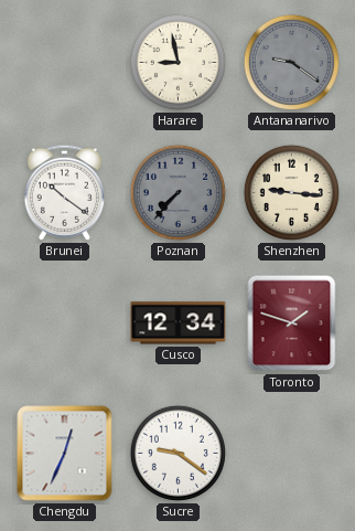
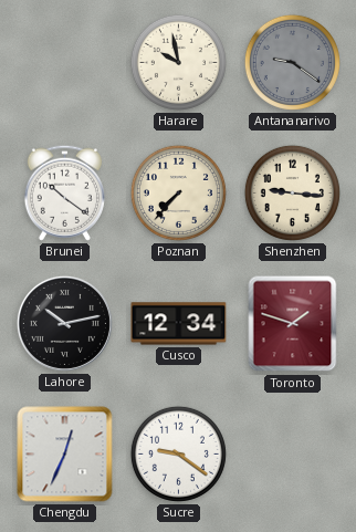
Harare: 8:58 -> 9:58
Poznan dial: grey -> cream
Lahore: none -> 10:13
